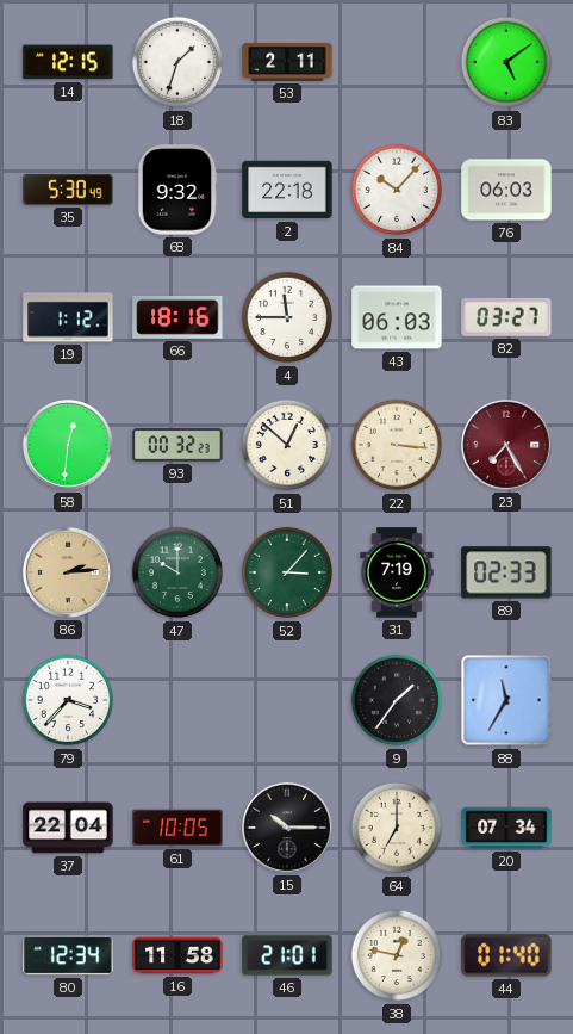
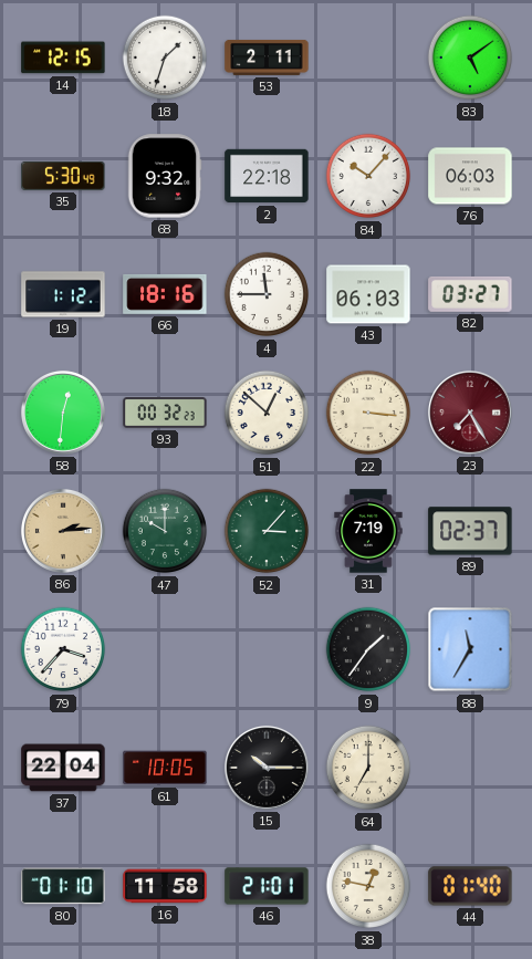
89: 02:33 -> 02:37
20: 07:34 -> none
80: 12:34 -> 01:10
